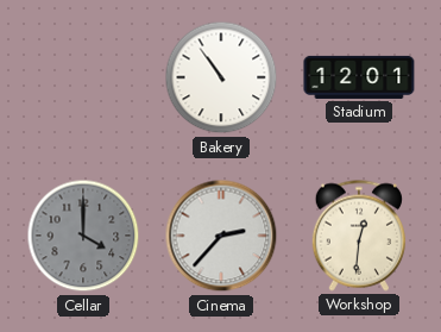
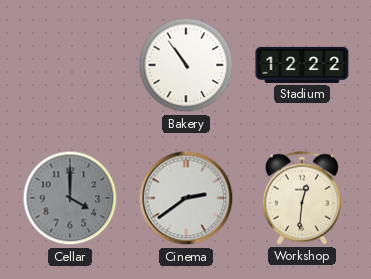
Stadium: 12:01 -> 12:22
Cinema: 2:37 -> 2:39
